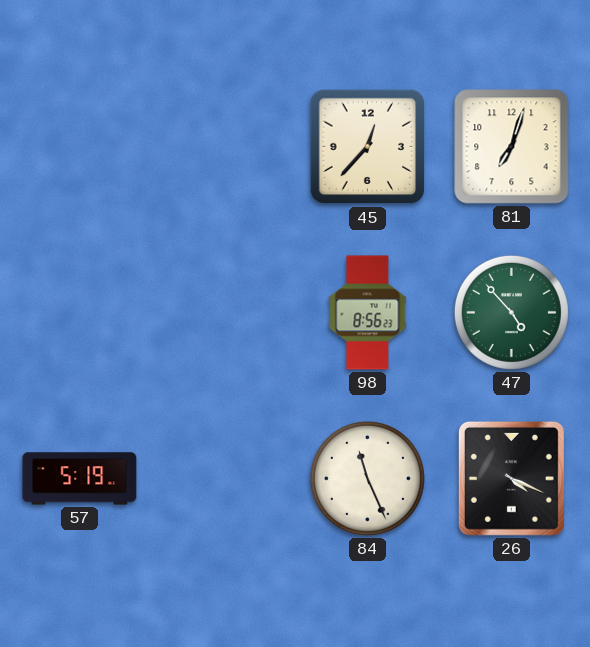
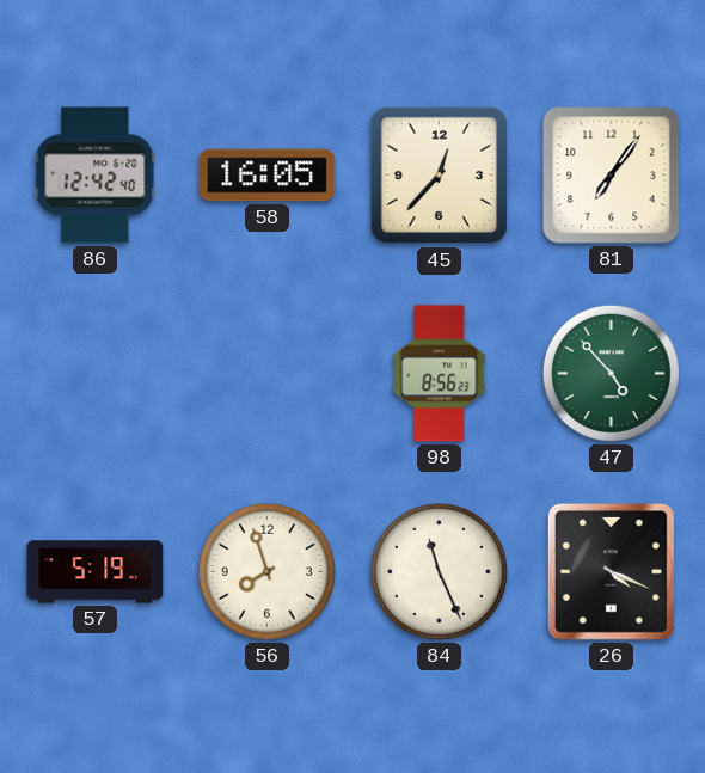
86: none -> 12:42
58: none -> 16:05
81: 7:03 -> 7:06
56: none -> 7:57
